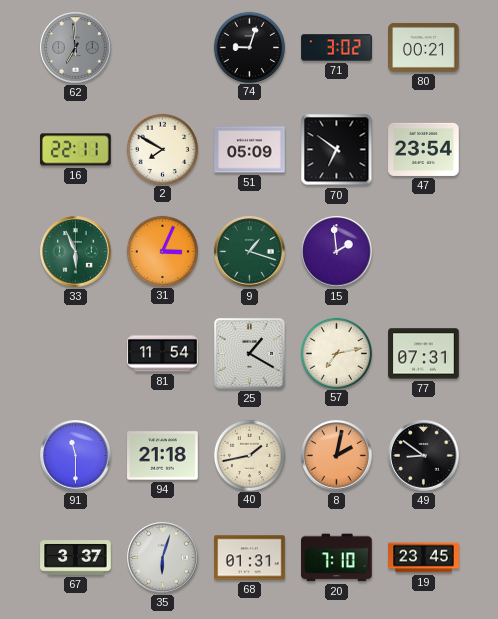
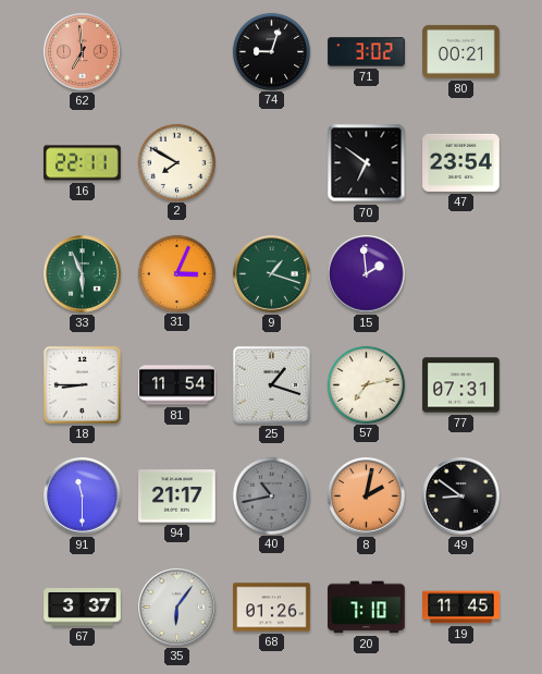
62 dial: grey -> salmon
51: 05:09 -> none
18: none -> 8:45
25: 1:20 -> 1:18
94: 21:18 -> 21:17
40: 1:43 -> 10:43
40 dial: cream -> grey
35: 6:03 -> 6:06
68: 01:31 -> 01:26
19: 23:45 -> 11:45
